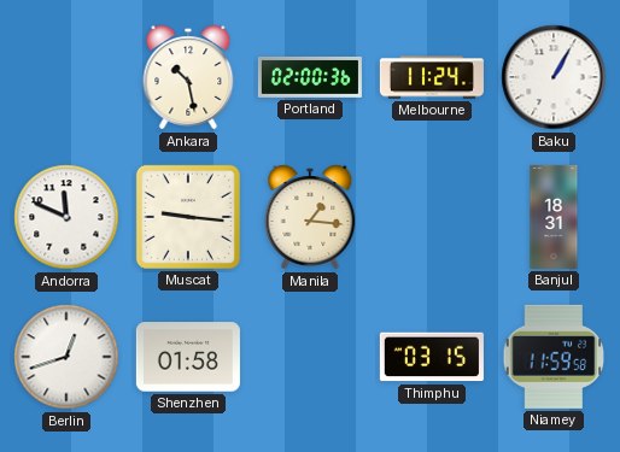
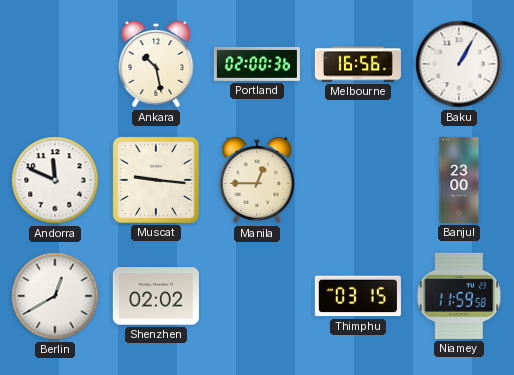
Melbourne: 11:24 -> 16:56
Manila: 1:16 -> 12:45
Banjul: 18:31 -> 23:00
Berlin: 12:42 -> 12:40
Shenzhen: 01:58 -> 02:02
